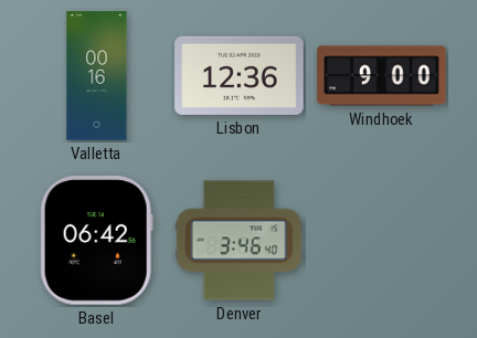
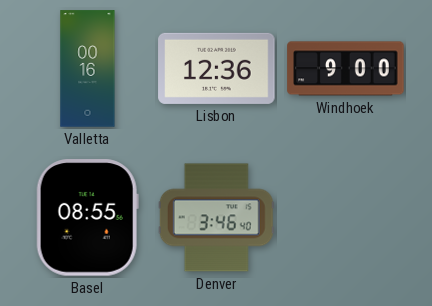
Basel: 06:42 -> 08:55
